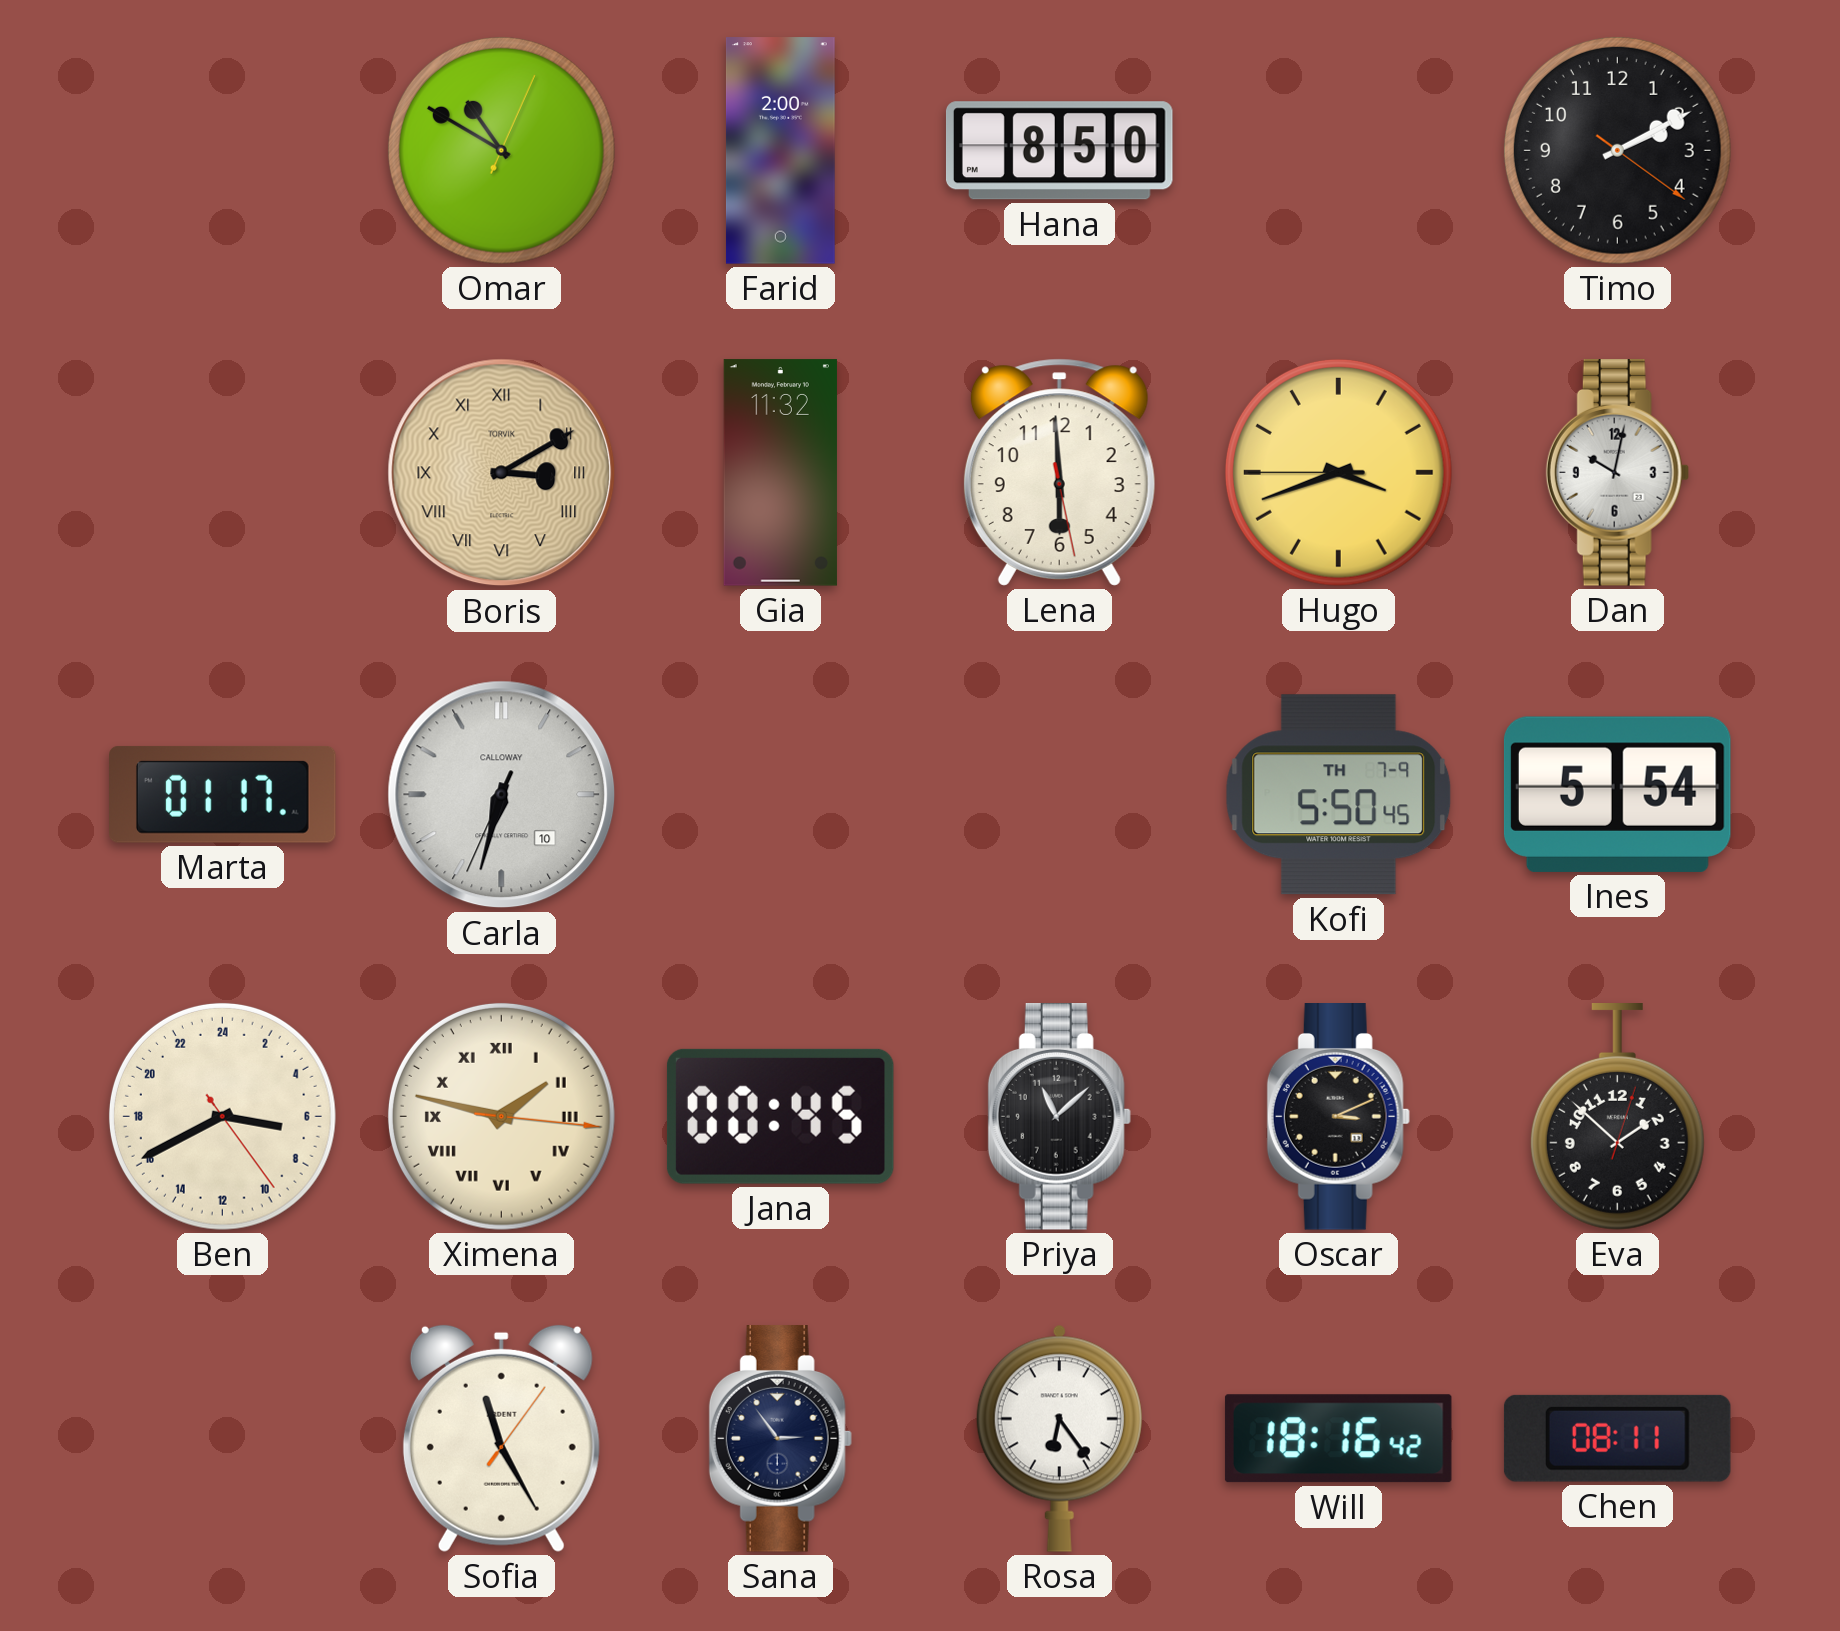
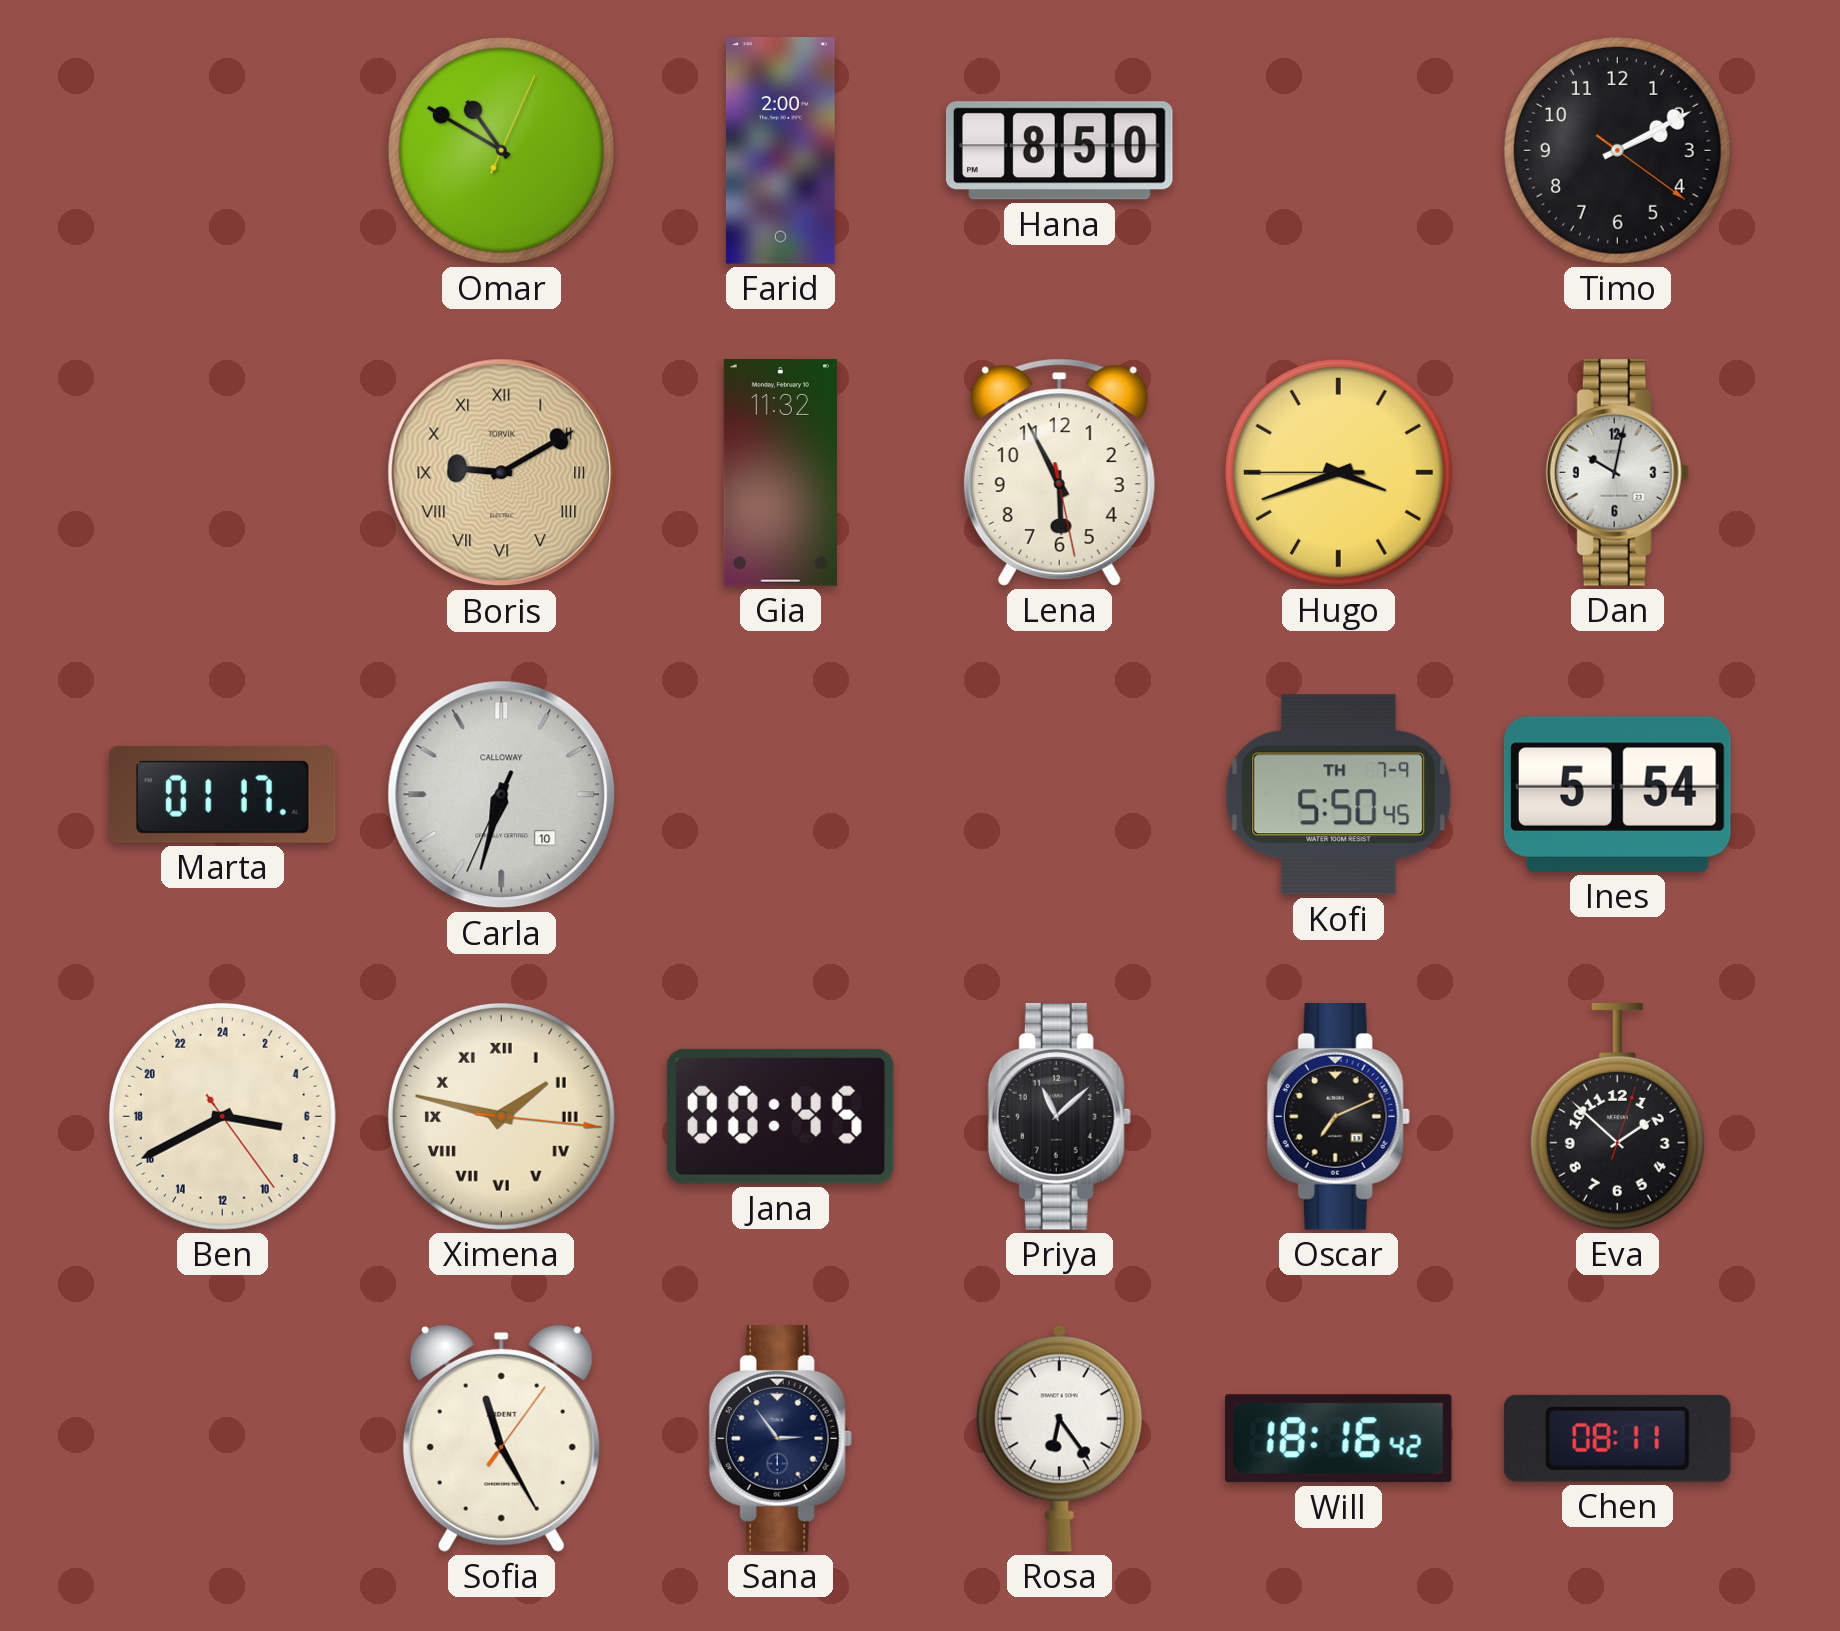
Boris: 3:10 -> 9:10
Lena: 5:59 -> 5:55
Oscar: 3:11 -> 7:11
